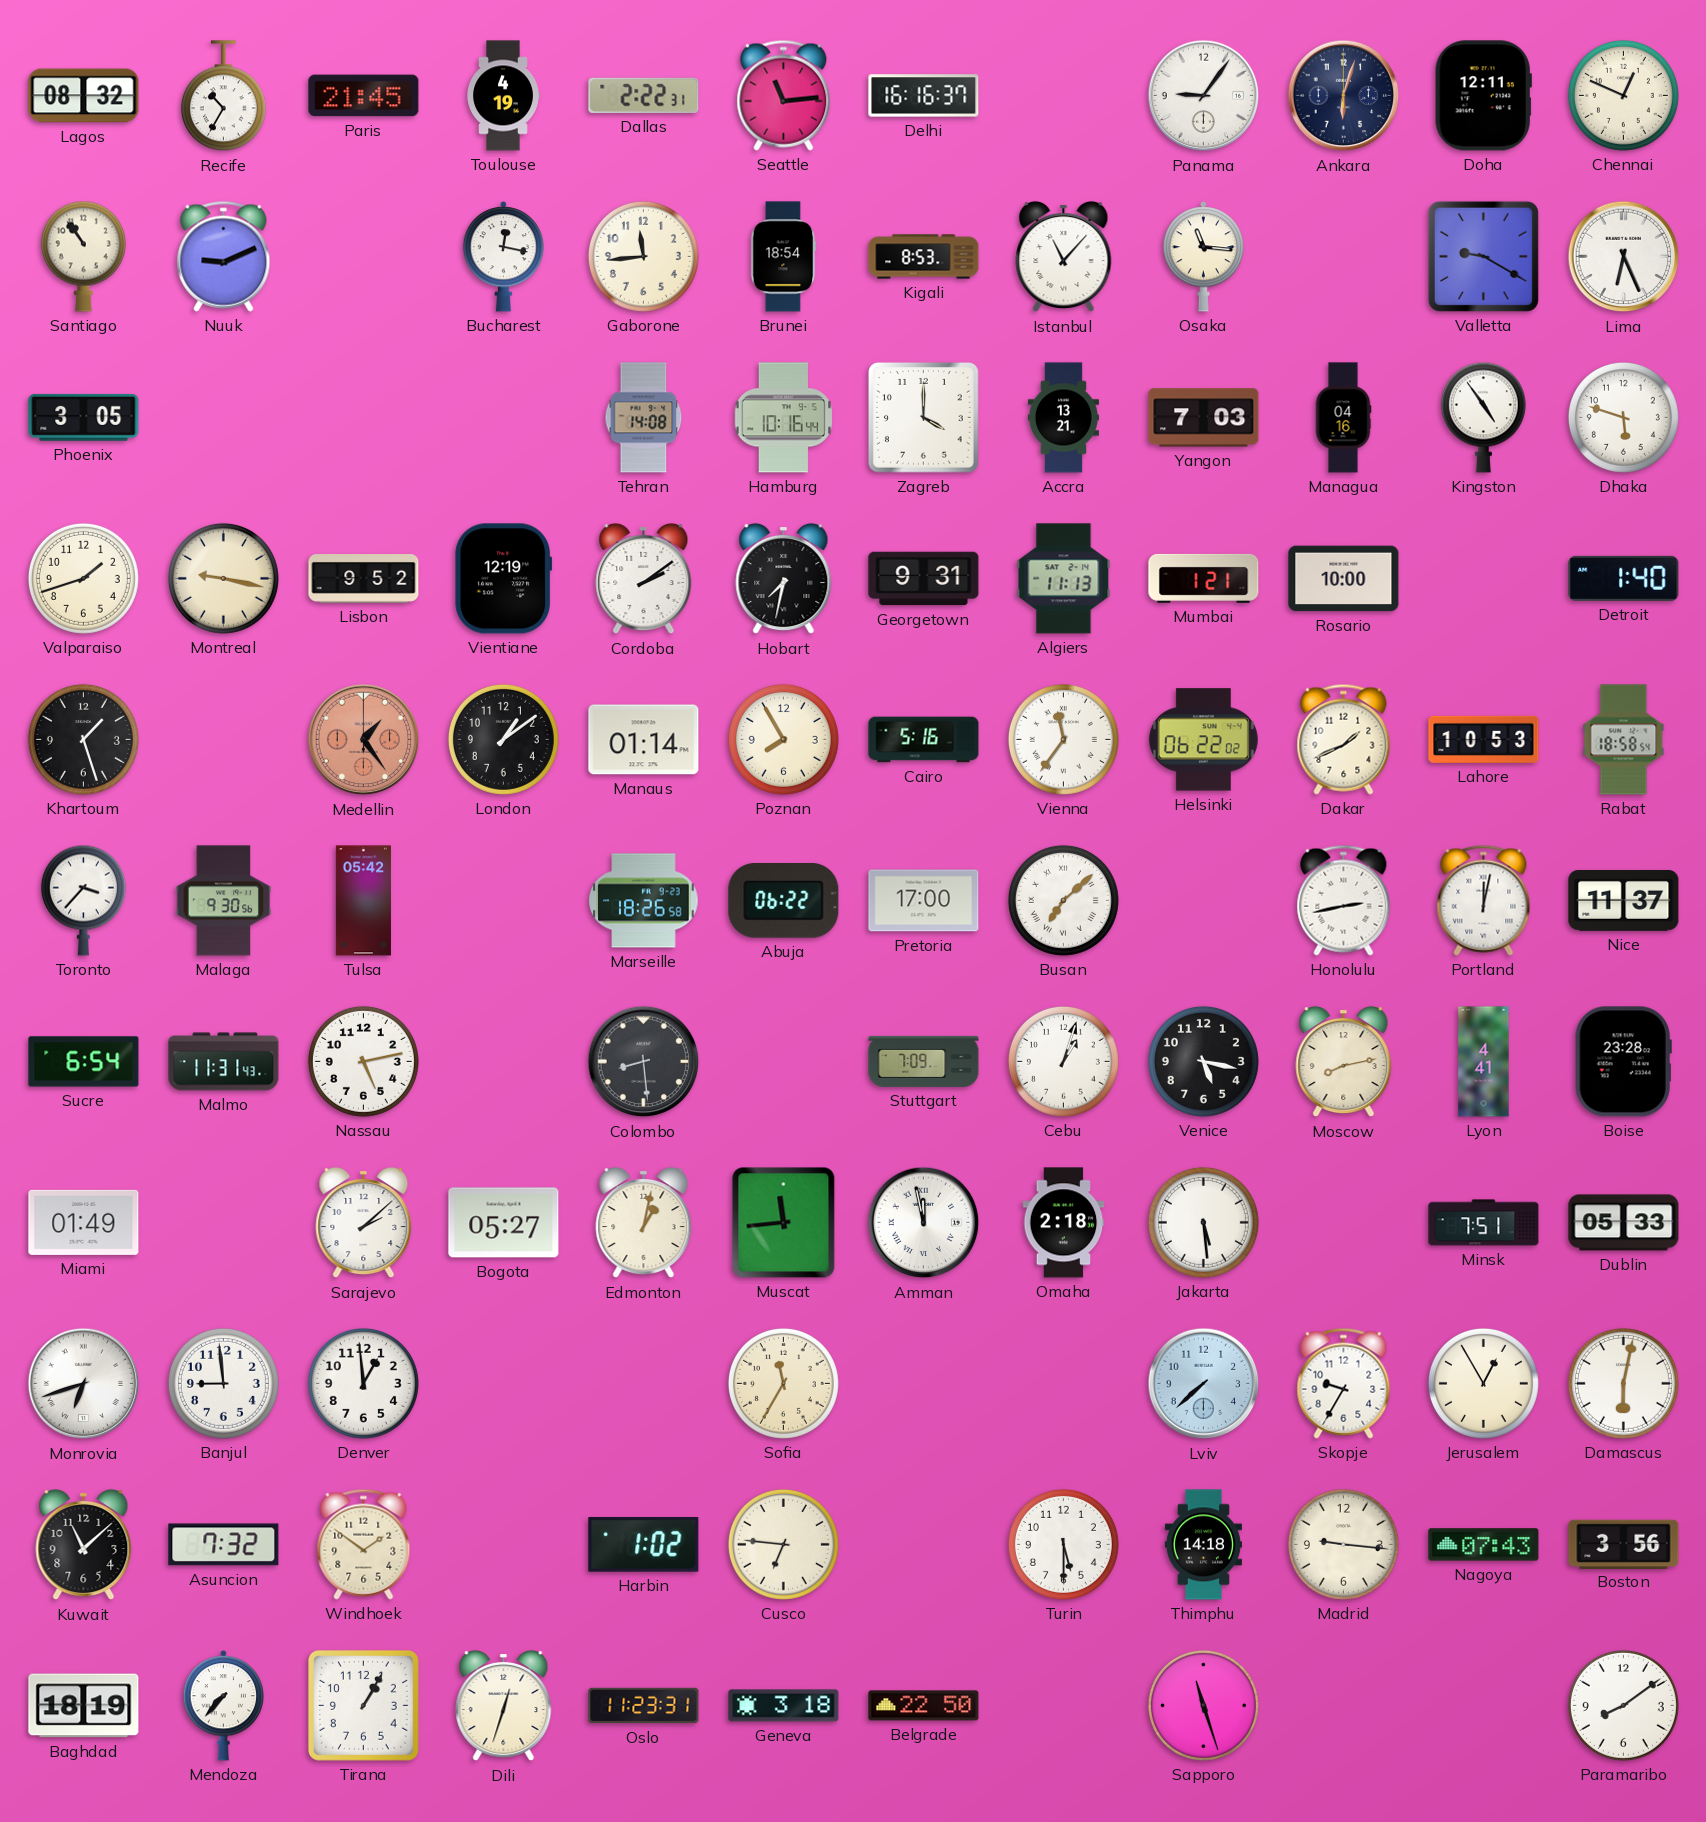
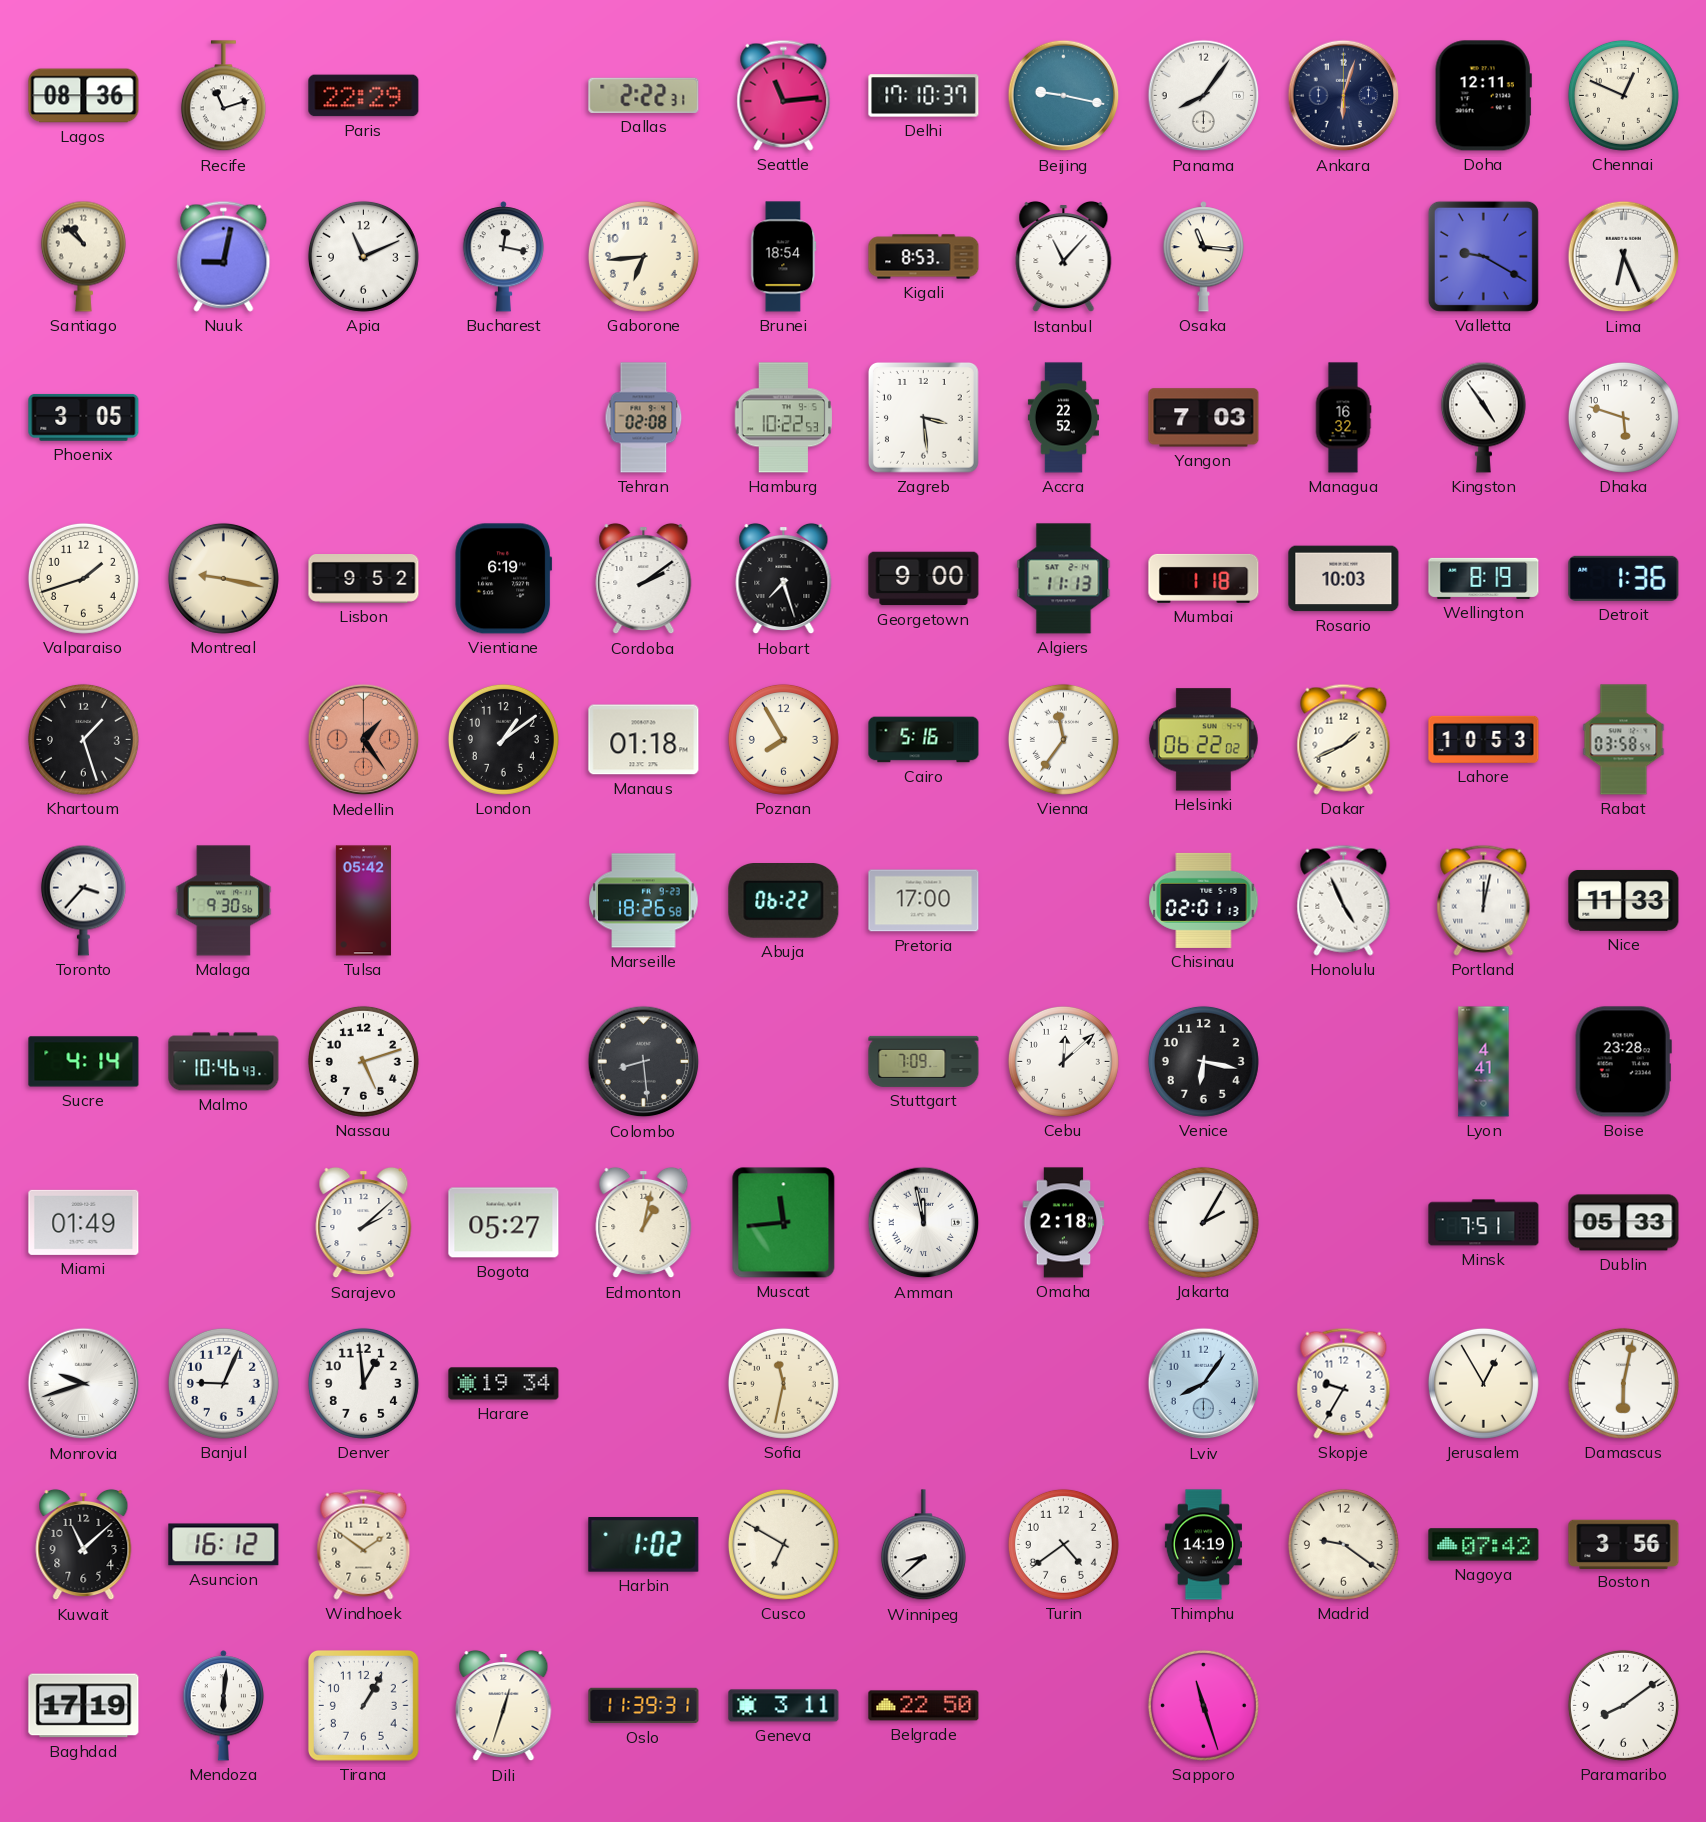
Lagos: 08:32 -> 08:36
Recife: 10:35 -> 11:12
Paris: 21:45 -> 22:29
Toulouse: 4:19 -> none
Delhi: 16:16 -> 17:10
Beijing: none -> 9:17
Panama: 9:06 -> 8:06
Santiago: 10:54 -> 10:52
Nuuk: 9:11 -> 9:02
Apia: none -> 11:11
Gaborone: 11:44 -> 6:44
Tehran: 14:08 -> 02:08
Hamburg: 10:16 -> 10:22
Zagreb: 4:00 -> 3:29
Accra: 13:21 -> 22:52
Managua: 04:16 -> 16:32
Vientiane: 12:19 -> 6:19
Hobart: 7:32 -> 7:27
Georgetown: 9:31 -> 9:00
Mumbai: 1:21 -> 1:18
Rosario: 10:00 -> 10:03
Wellington: none -> 8:19
Detroit: 1:40 -> 1:36
Manaus: 01:14 -> 01:18
Rabat: 18:58 -> 03:58
Busan: 7:08 -> none
Chisinau: none -> 02:01
Honolulu: 2:43 -> 4:56
Nice: 11:37 -> 11:33
Sucre: 6:54 -> 4:14
Malmo: 11:31 -> 10:46
Nassau: 5:13 -> 5:12
Cebu: 1:03 -> 12:08
Venice: 5:17 -> 6:17
Moscow: 8:13 -> none
Jakarta: 5:29 -> 2:05
Monrovia: 6:42 -> 9:42
Banjul: 8:59 -> 9:04
Harare: none -> 19:34
Sofia: 11:35 -> 11:32
Lviv: 7:38 -> 8:06
Asuncion: 7:32 -> 16:12
Cusco: 6:46 -> 6:50
Winnipeg: none -> 8:38
Turin: 5:30 -> 4:39
Thimphu: 14:18 -> 14:19
Madrid: 9:16 -> 9:21
Nagoya: 07:43 -> 07:42
Baghdad: 18:19 -> 17:19
Mendoza: 7:37 -> 6:01
Oslo: 11:23 -> 11:39
Geneva: 3:18 -> 3:11
